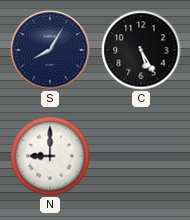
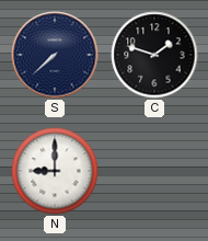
S: 8:05 -> 7:38
C: 5:25 -> 1:48
